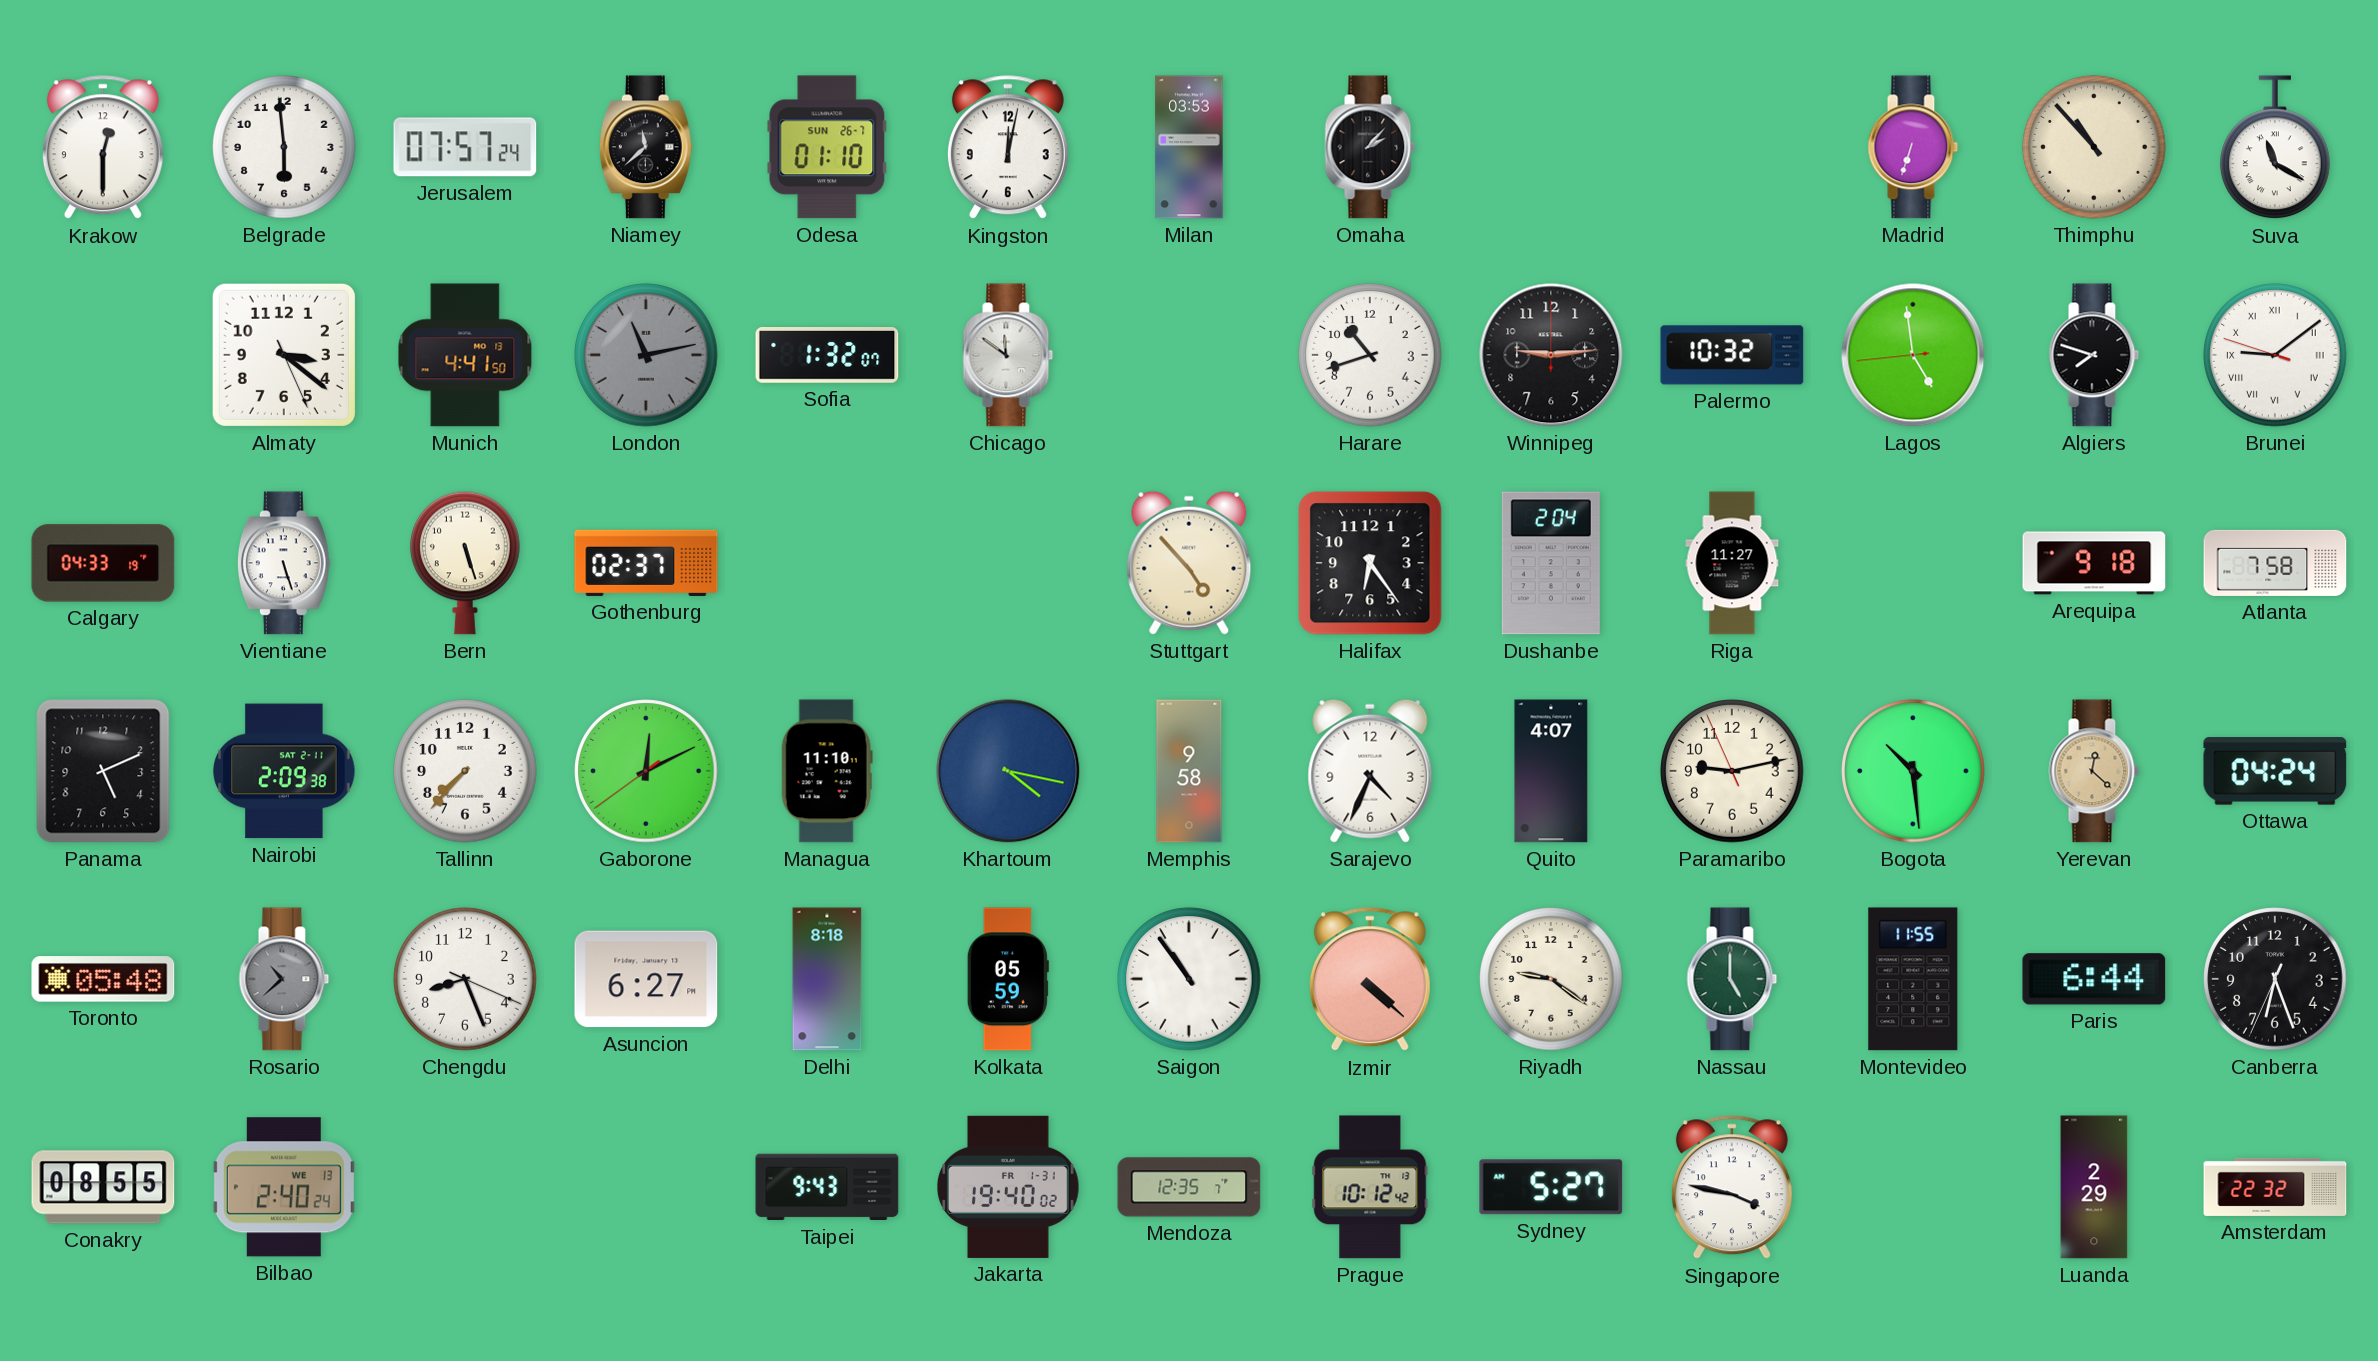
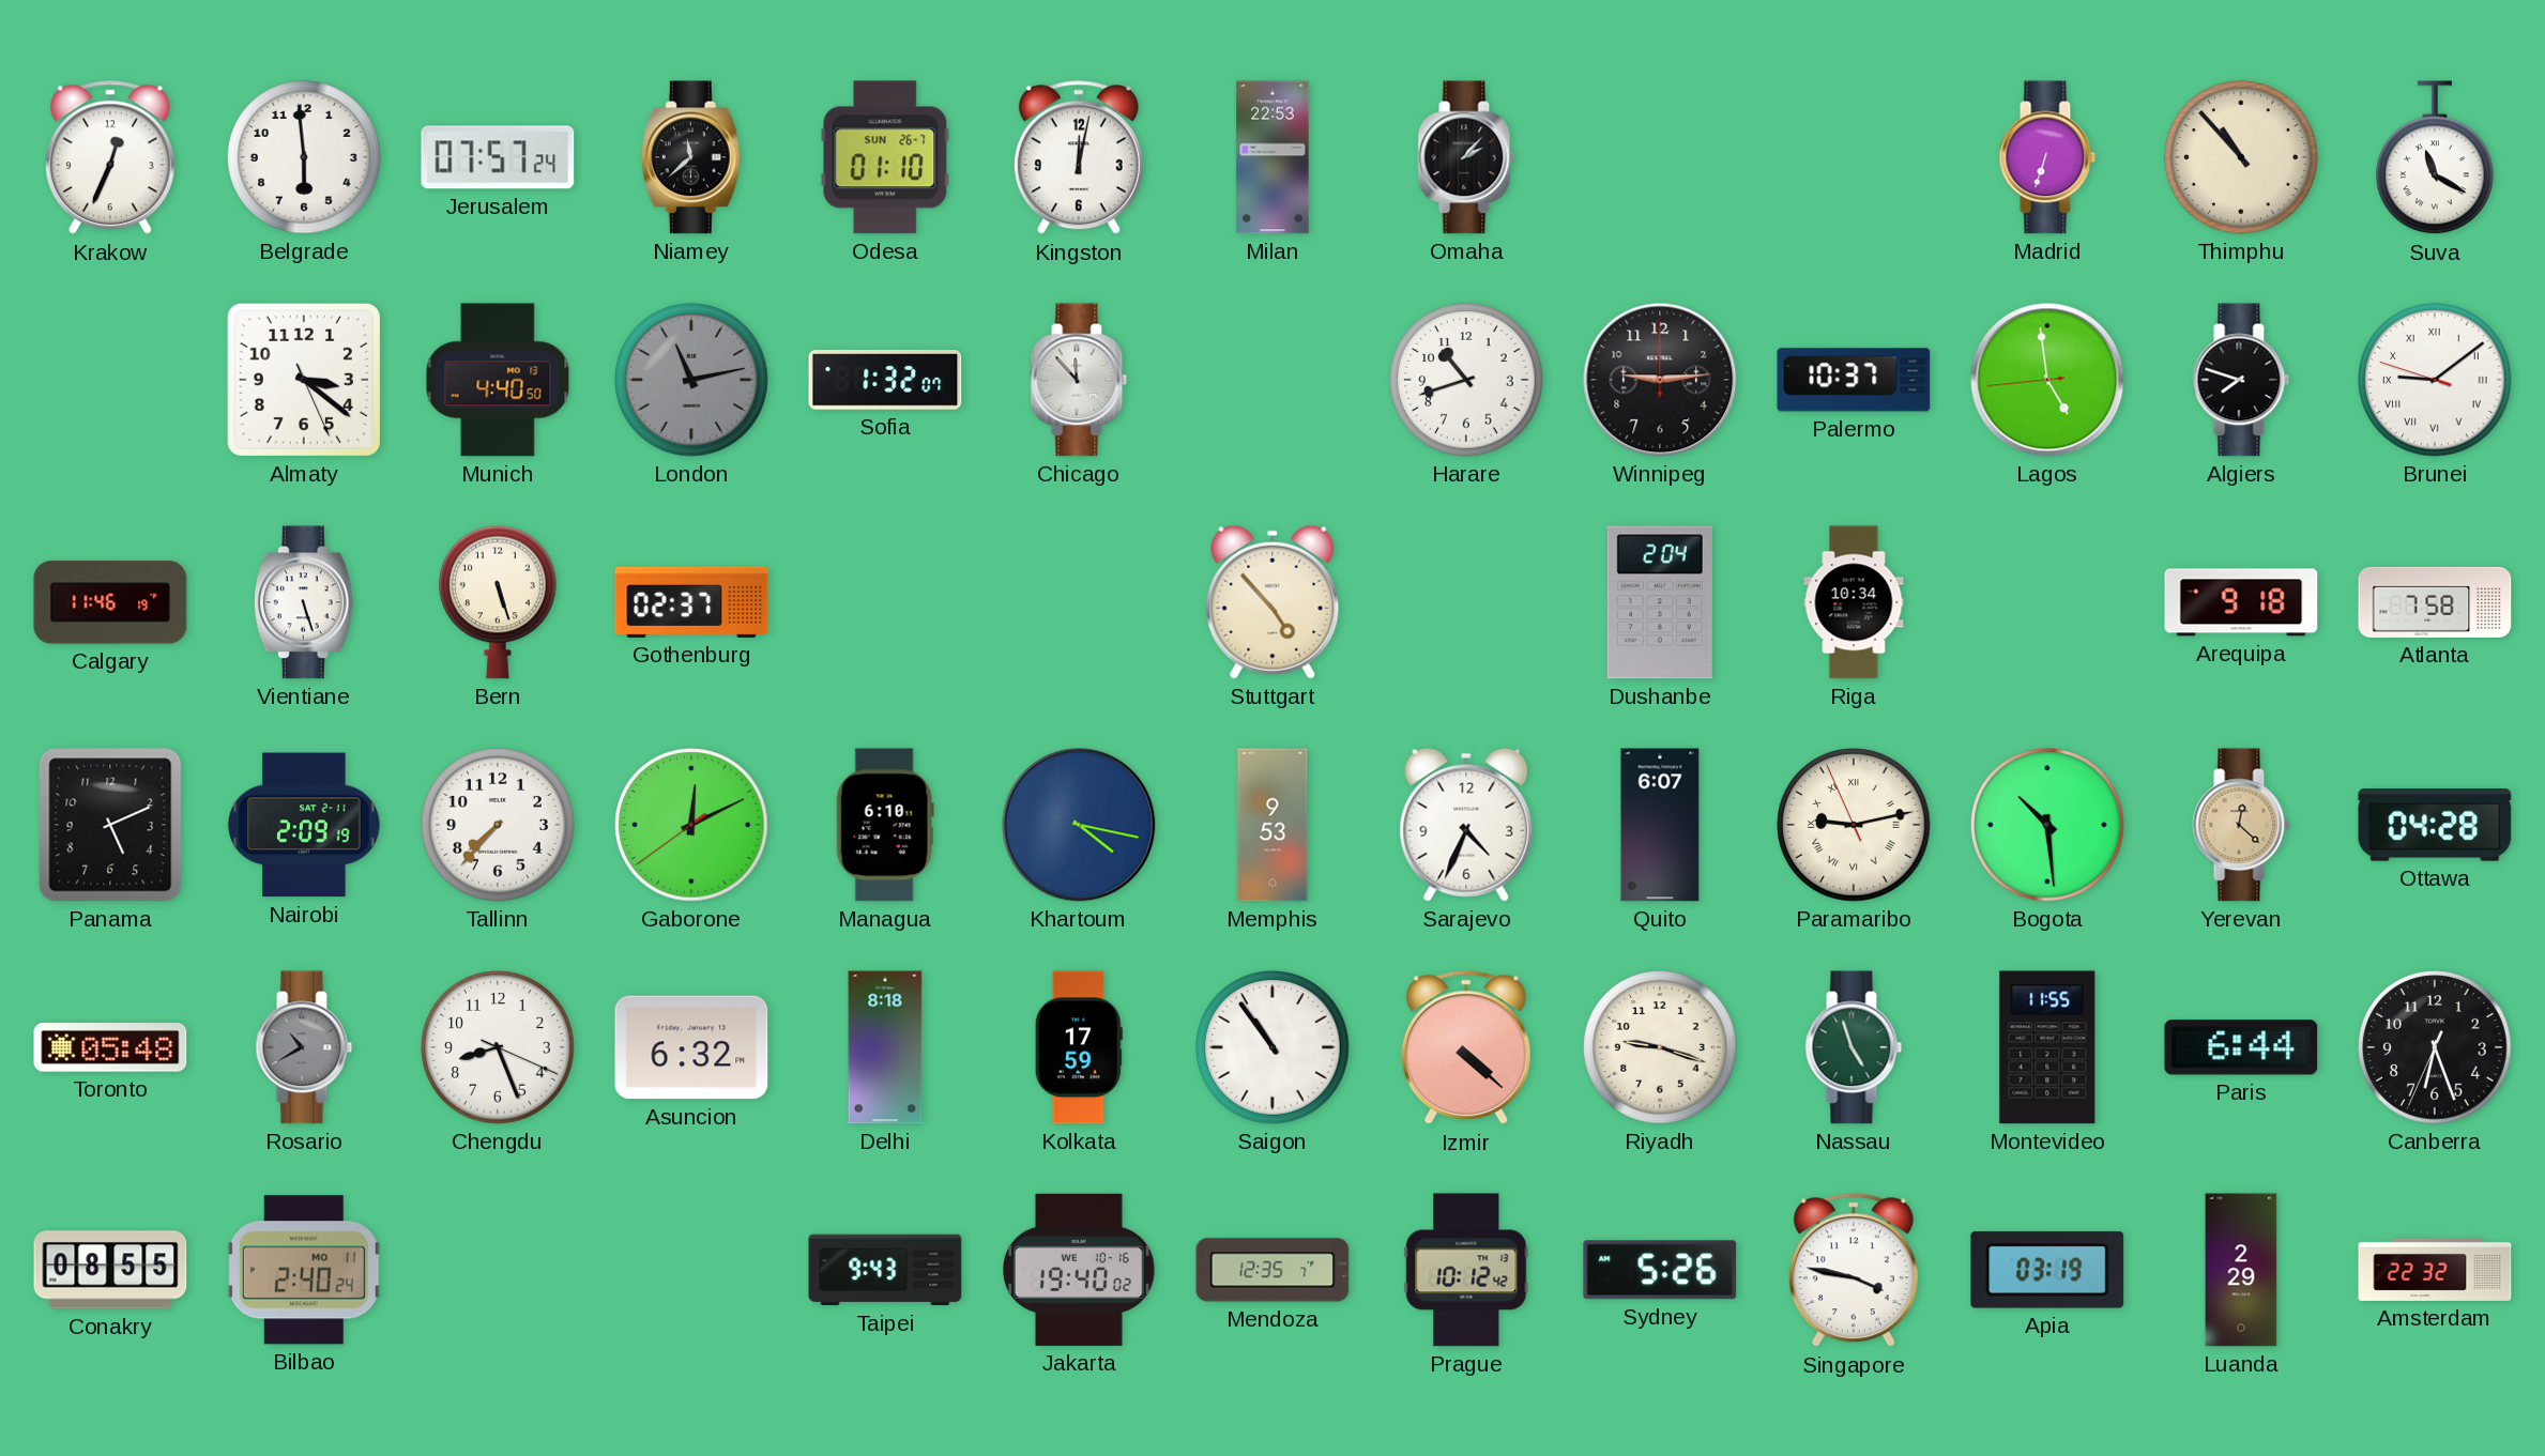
Krakow: 12:30 -> 12:34
Milan: 03:53 -> 22:53
Munich: 4:41 -> 4:40
Chicago: 11:51 -> 11:53
Palermo: 10:32 -> 10:37
Calgary: 04:33 -> 11:46
Halifax: 6:24 -> none
Riga: 11:27 -> 10:34
Nairobi: 2:09:38 -> 2:09:19
Managua: 11:10 -> 6:10
Memphis: 9:58 -> 9:53
Quito: 4:07 -> 6:07
Paramaribo numerals: Arabic -> Roman
Ottawa: 04:24 -> 04:28
Rosario: 10:38 -> 10:40
Asuncion: 6:27 -> 6:32
Kolkata: 05:59 -> 17:59
Riyadh: 9:21 -> 9:18
Nassau: 5:00 -> 4:57
Bilbao date: WE 13 -> MO 11
Jakarta date: FR 1-31 -> WE 10-16
Sydney: 5:27 -> 5:26
Apia: none -> 03:19
